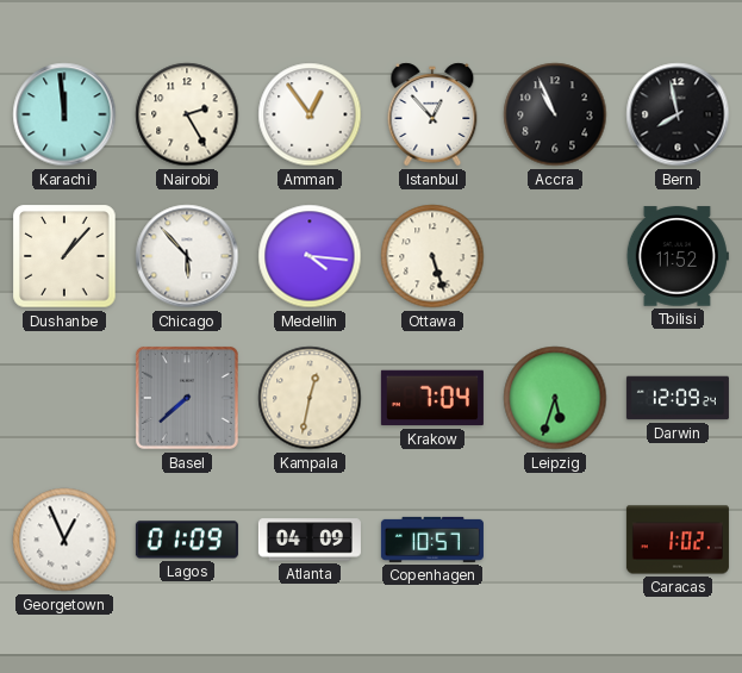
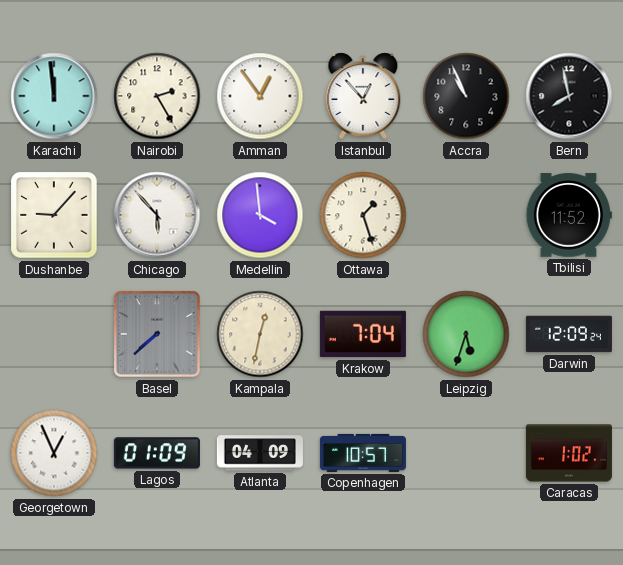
Dushanbe: 1:07 -> 9:07
Medellin: 4:16 -> 3:59
Ottawa: 5:27 -> 1:27
